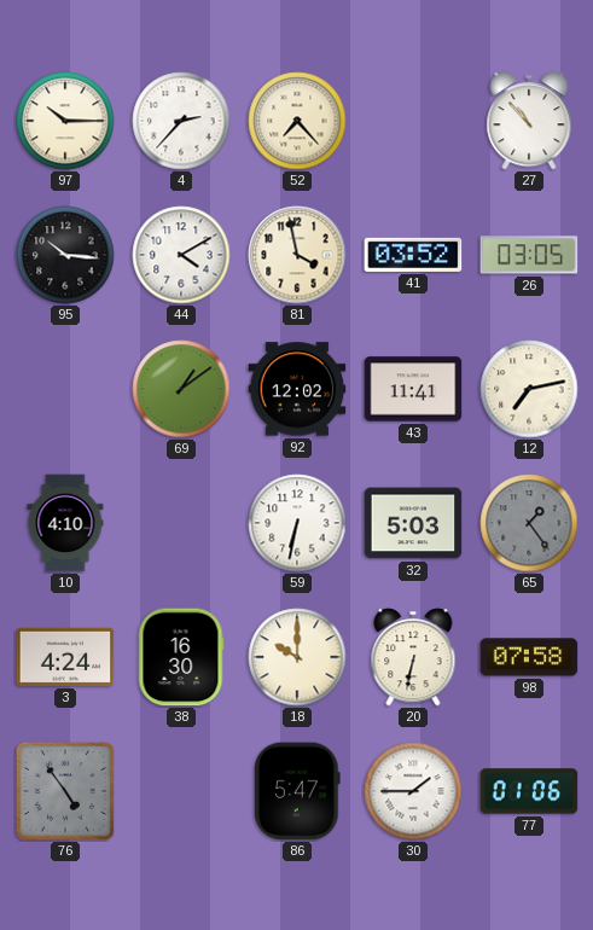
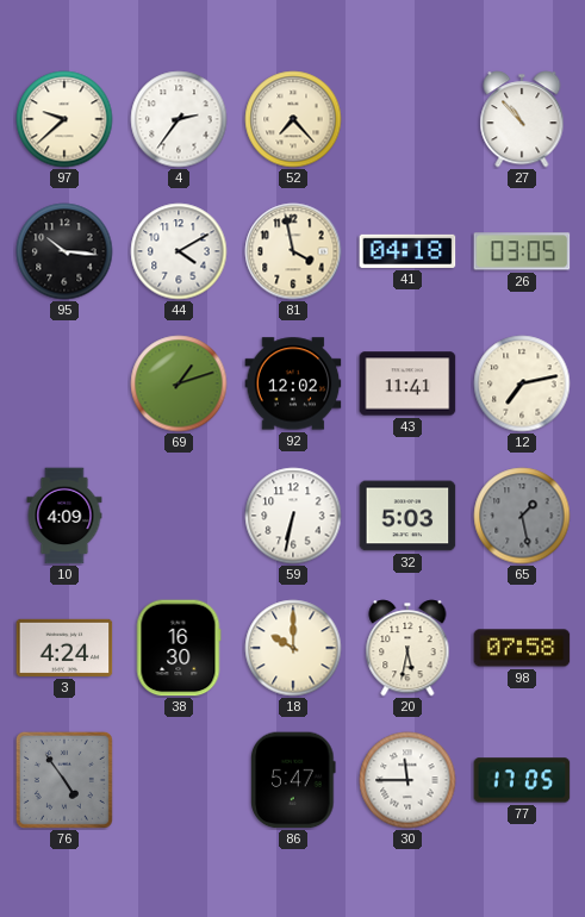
97: 10:15 -> 9:38
4: 2:37 -> 2:36
41: 03:52 -> 04:18
69: 1:09 -> 1:12
10: 4:10 -> 4:09
65: 1:24 -> 1:28
20: 6:32 -> 5:32
30: 1:45 -> 11:45
77: 01:06 -> 17:05
